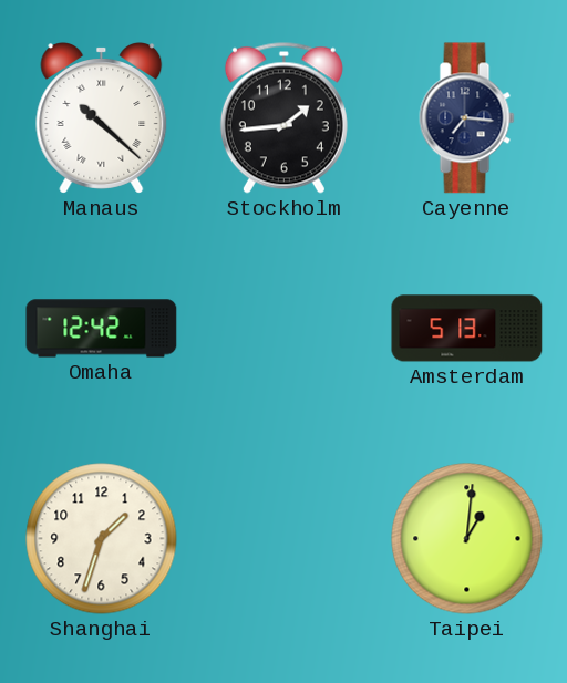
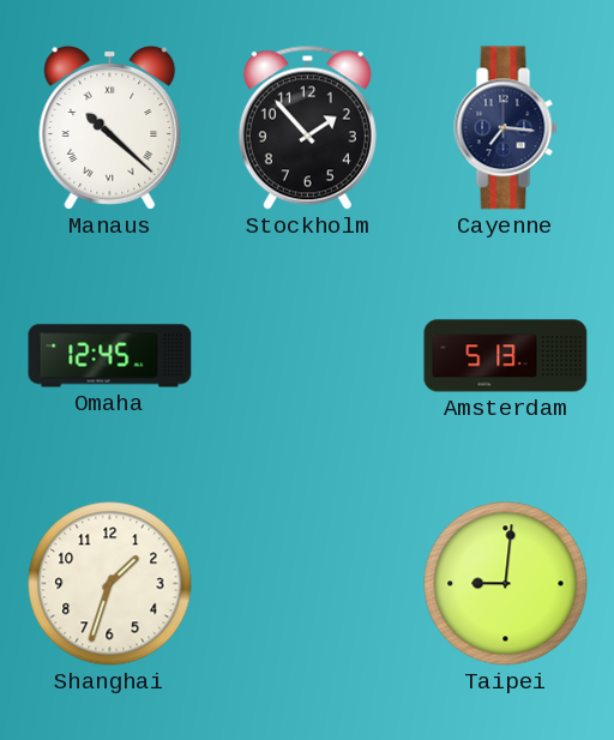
Stockholm: 1:44 -> 1:53
Omaha: 12:42 -> 12:45
Taipei: 1:01 -> 9:01
